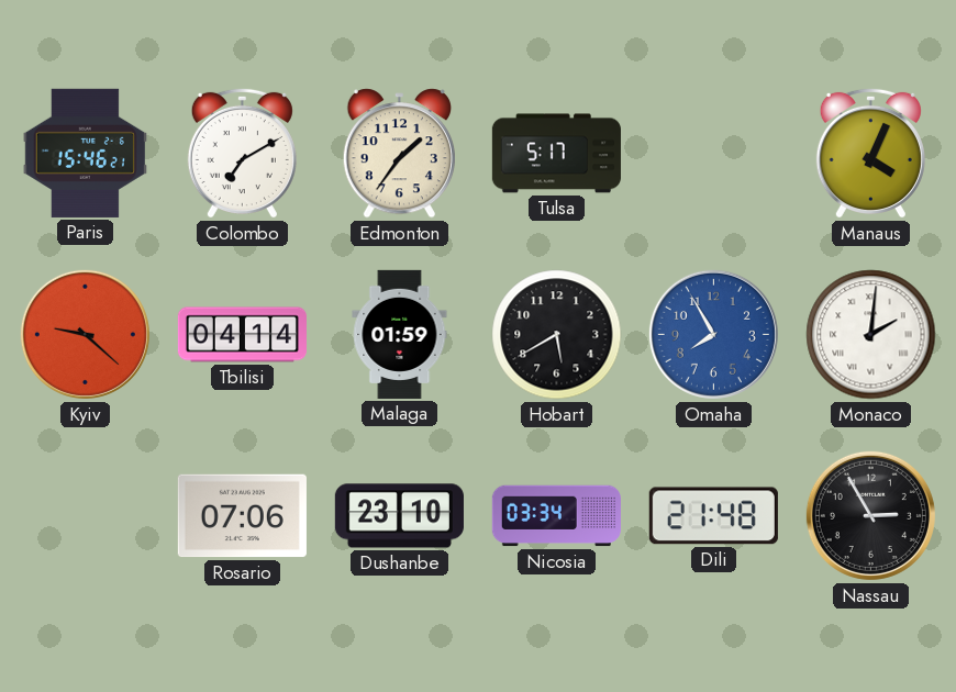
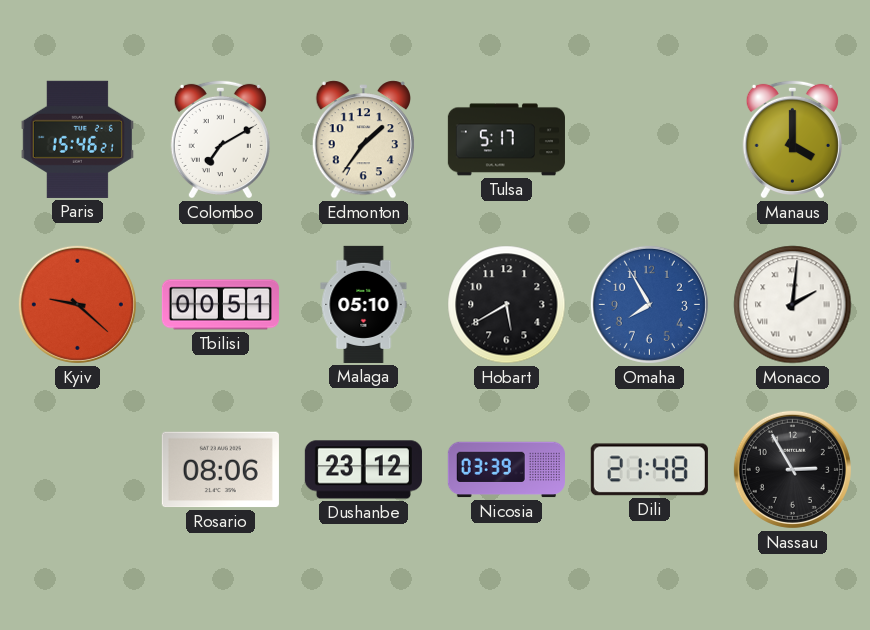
Manaus: 4:04 -> 4:00
Tbilisi: 04:14 -> 00:51
Malaga: 01:59 -> 05:10
Rosario: 07:06 -> 08:06
Dushanbe: 23:10 -> 23:12
Nicosia: 03:34 -> 03:39
